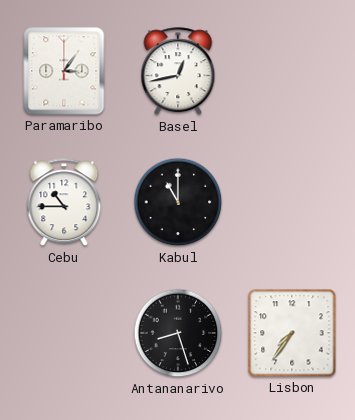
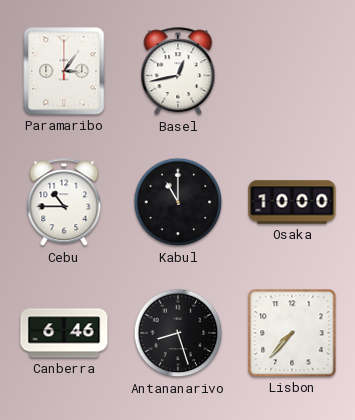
Osaka: none -> 10:00
Canberra: none -> 6:46
Lisbon: 7:36 -> 7:37
